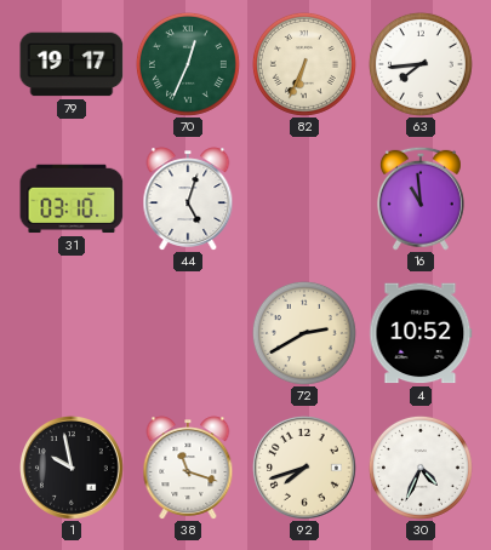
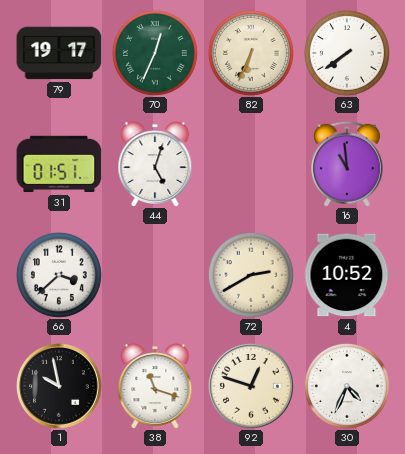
63: 7:44 -> 7:39
31: 03:10 -> 01:51
66: none -> 3:38
92: 7:42 -> 12:48
